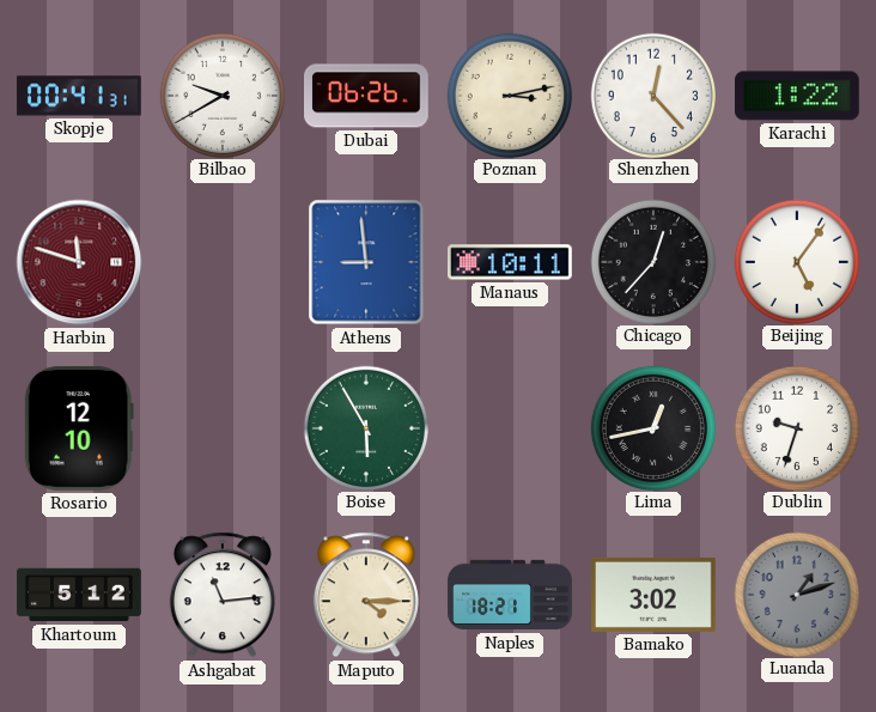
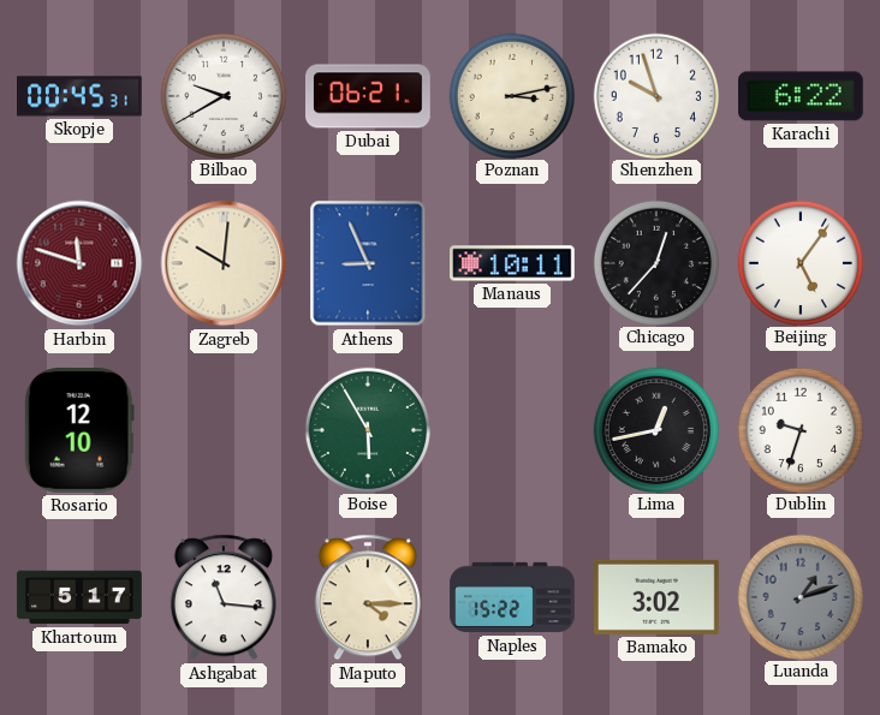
Skopje: 00:41 -> 00:45
Dubai: 06:26 -> 06:21
Shenzhen: 12:23 -> 9:57
Karachi: 1:22 -> 6:22
Zagreb: none -> 10:01
Athens: 8:59 -> 8:56
Khartoum: 5:12 -> 5:17
Ashgabat: 11:14 -> 11:16
Naples: 18:21 -> 15:22
